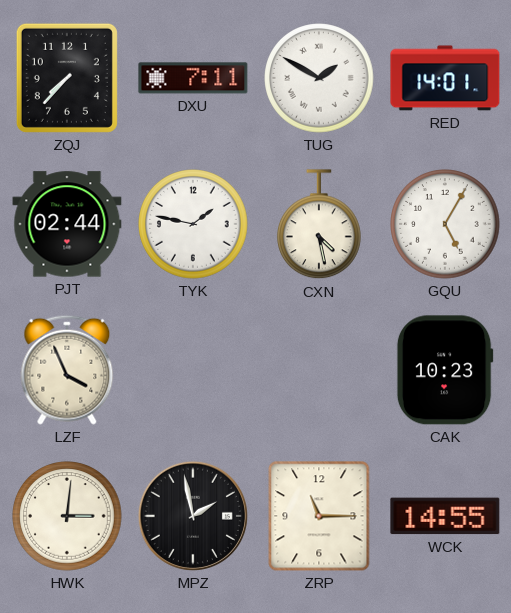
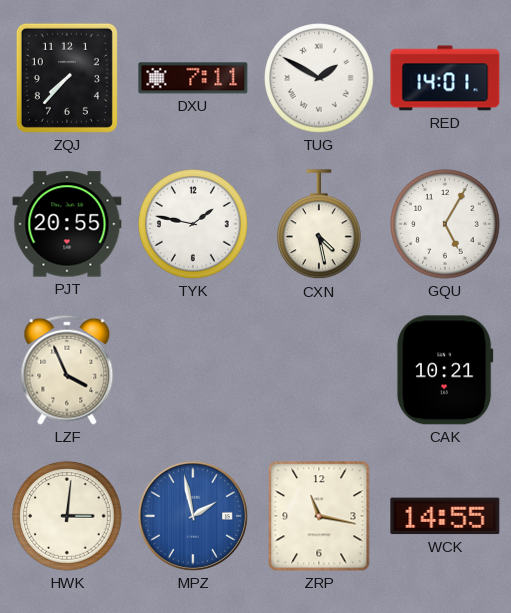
PJT: 02:44 -> 20:55
CAK: 10:23 -> 10:21
MPZ dial: black -> blue
ZRP: 11:15 -> 11:17
